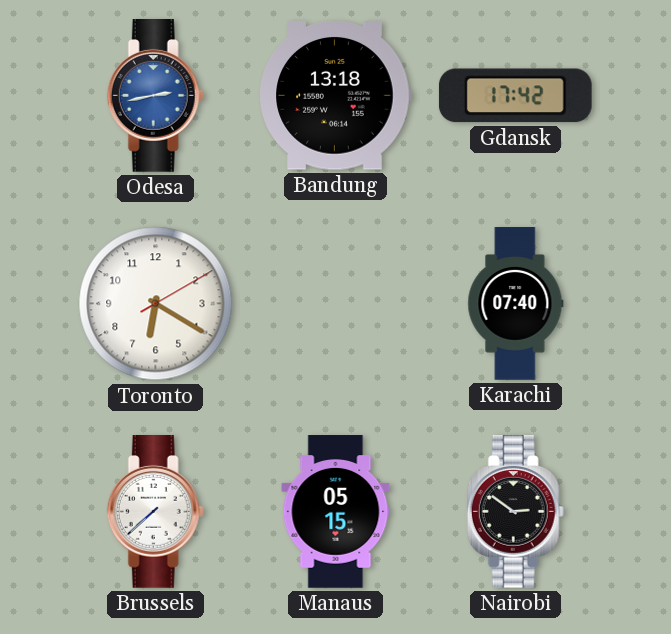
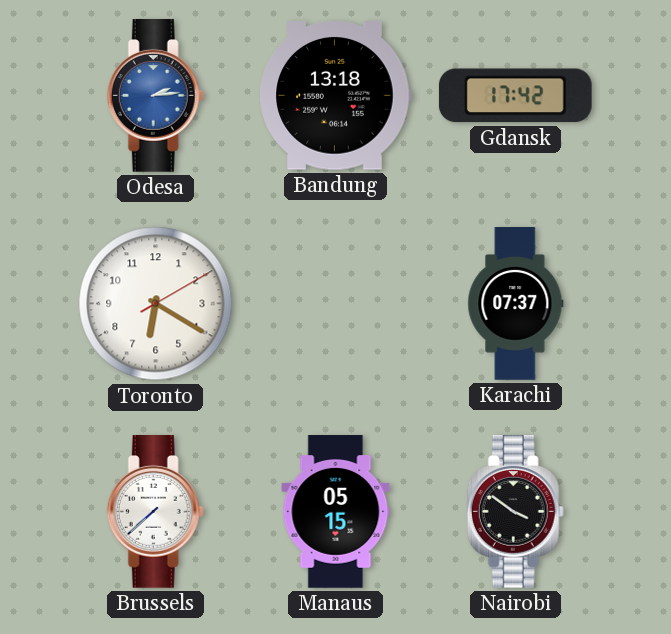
Odesa: 2:43 -> 2:14
Karachi: 07:40 -> 07:37
Nairobi: 2:51 -> 3:51
